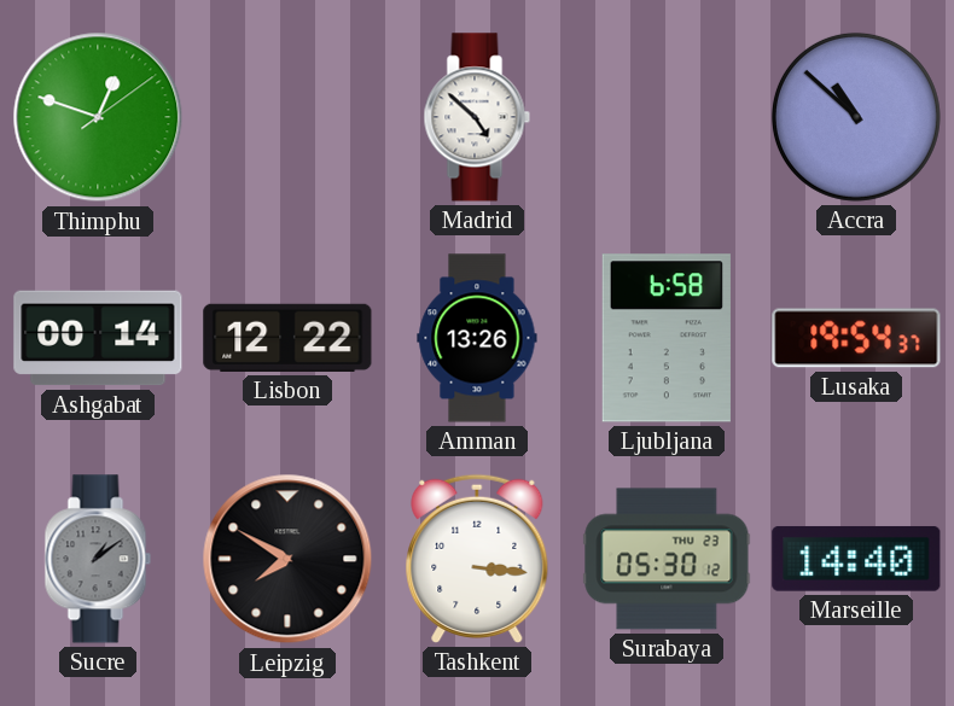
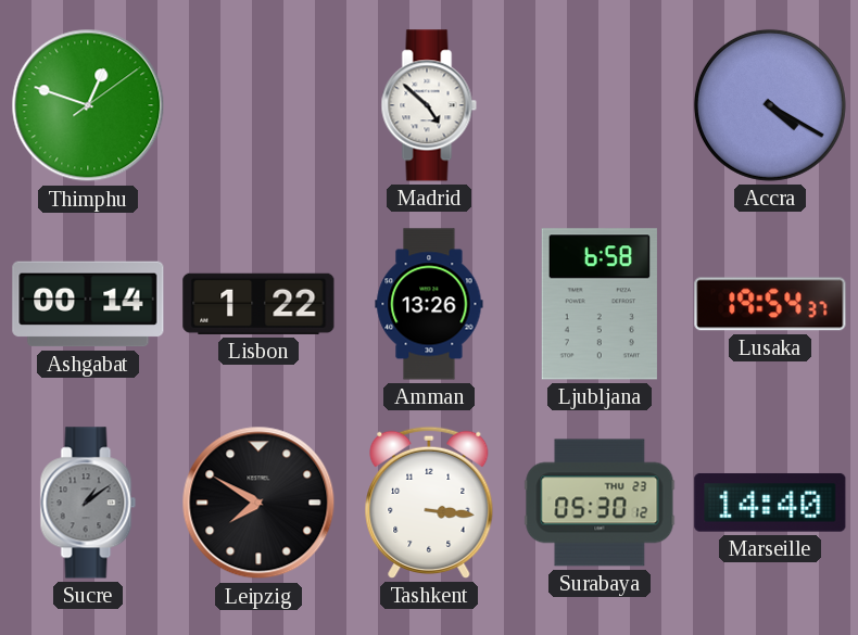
Accra: 10:52 -> 4:20
Lisbon: 12:22 -> 1:22
